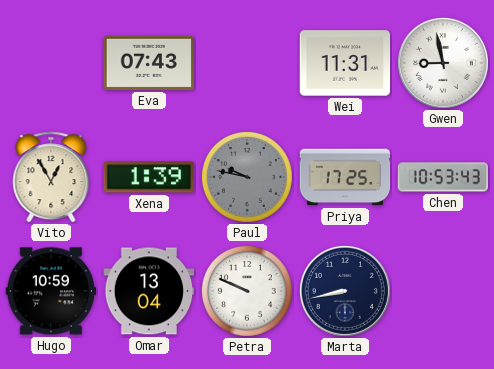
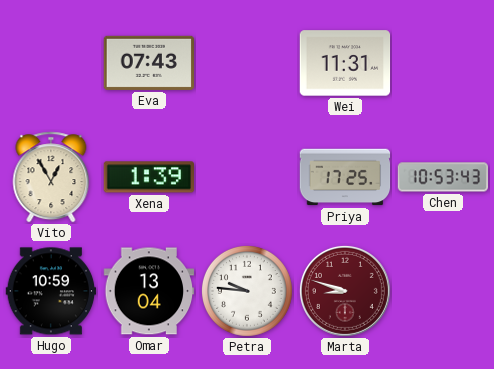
Gwen: 8:58 -> none
Paul: 9:47 -> none
Petra: 9:49 -> 9:46
Marta: 8:43 -> 8:48
Marta dial: navy -> burgundy
